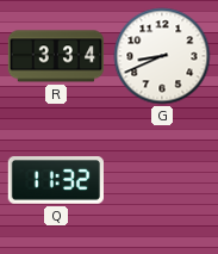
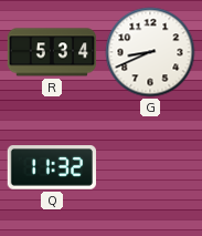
R: 3:34 -> 5:34
